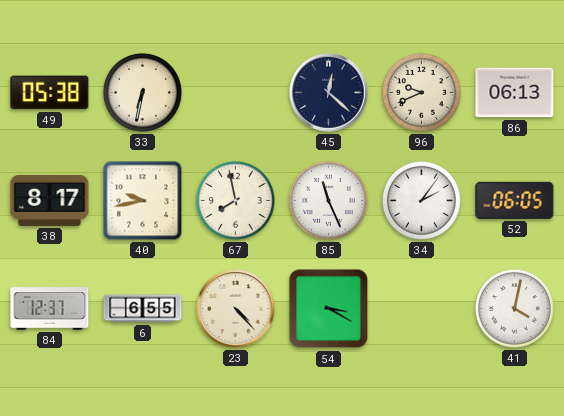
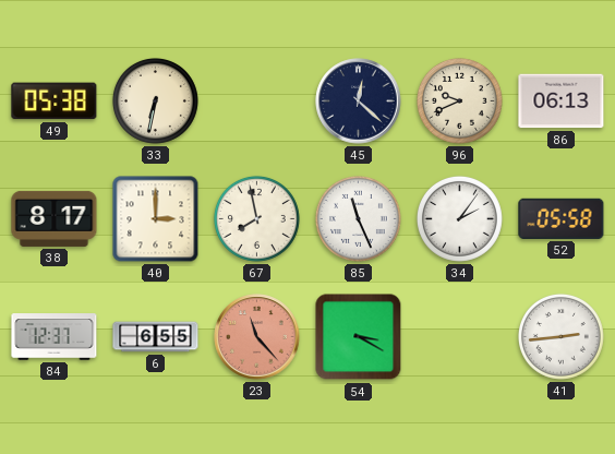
40: 9:43 -> 3:00
52: 06:05 -> 05:58
23: 4:23 -> 11:23
23 dial: cream -> salmon
41: 4:02 -> 2:44
